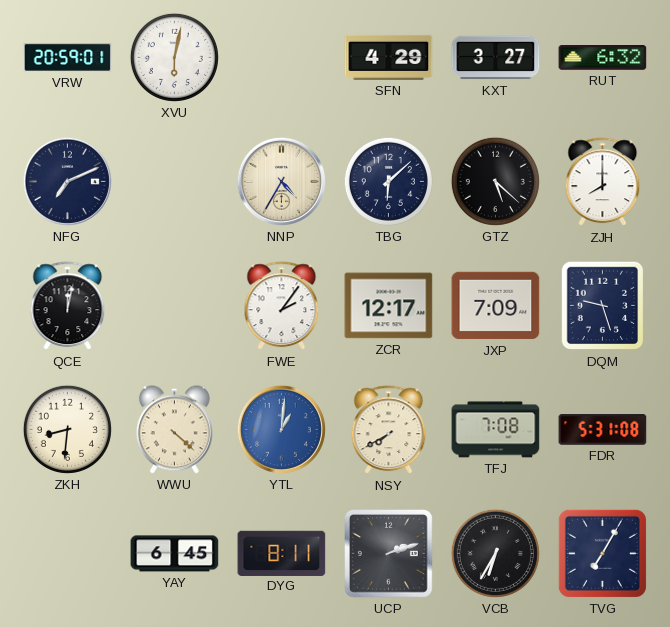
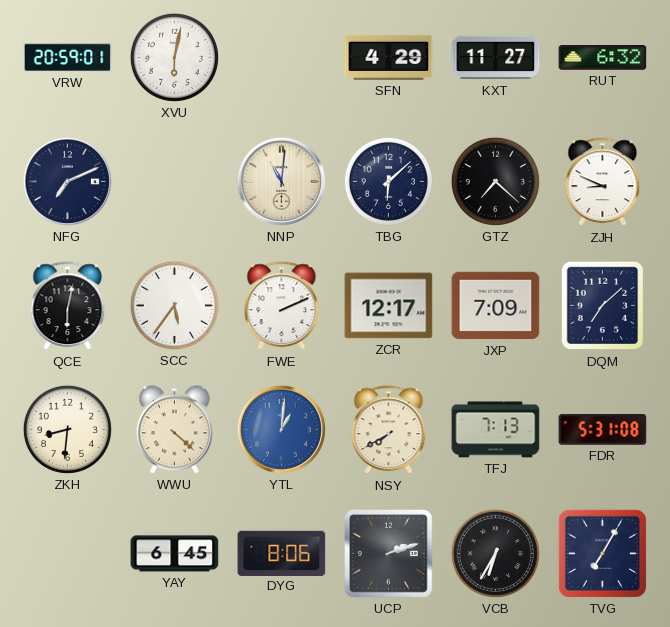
KXT: 3:27 -> 11:27
NNP: 4:35 -> 11:01
GTZ: 5:22 -> 7:22
ZJH: 8:00 -> 8:49
QCE: 12:02 -> 6:02
SCC: none -> 5:36
FWE: 2:06 -> 2:11
DQM: 9:27 -> 7:08
TFJ: 7:08 -> 7:13
DYG: 8:11 -> 8:06
